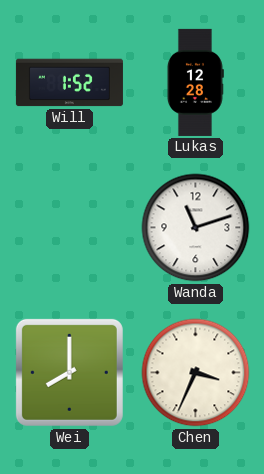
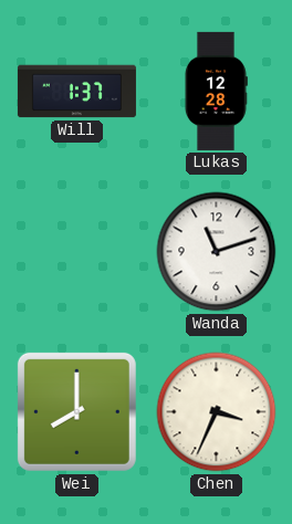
Will: 1:52 -> 1:37
